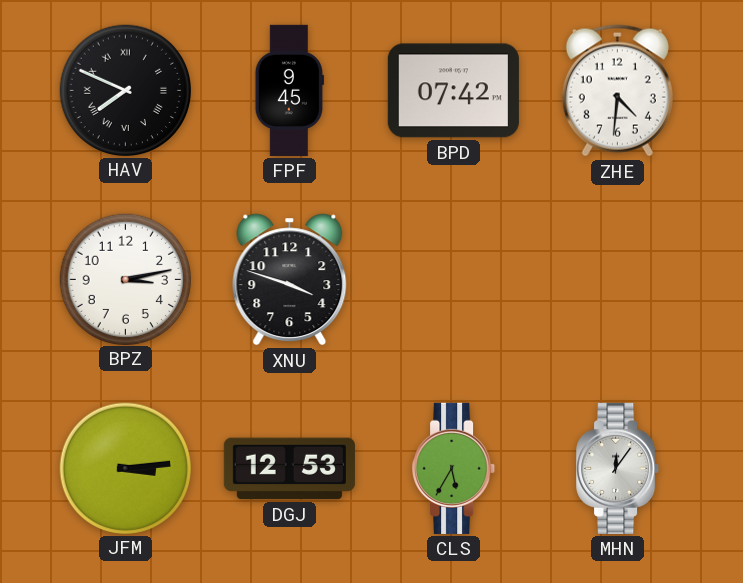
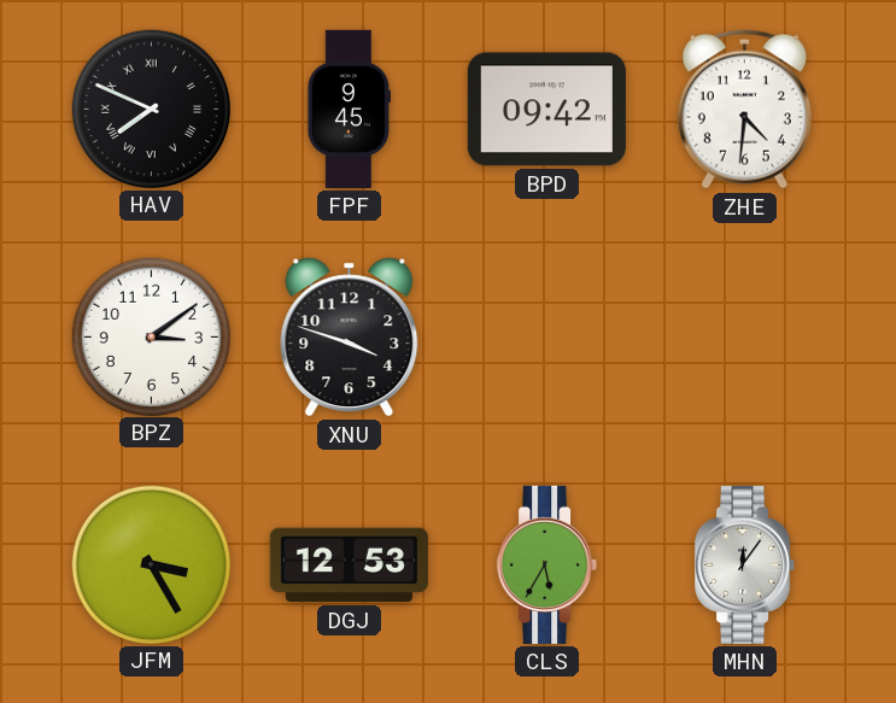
BPD: 07:42 -> 09:42
BPZ: 3:13 -> 3:09
JFM: 3:14 -> 3:25
